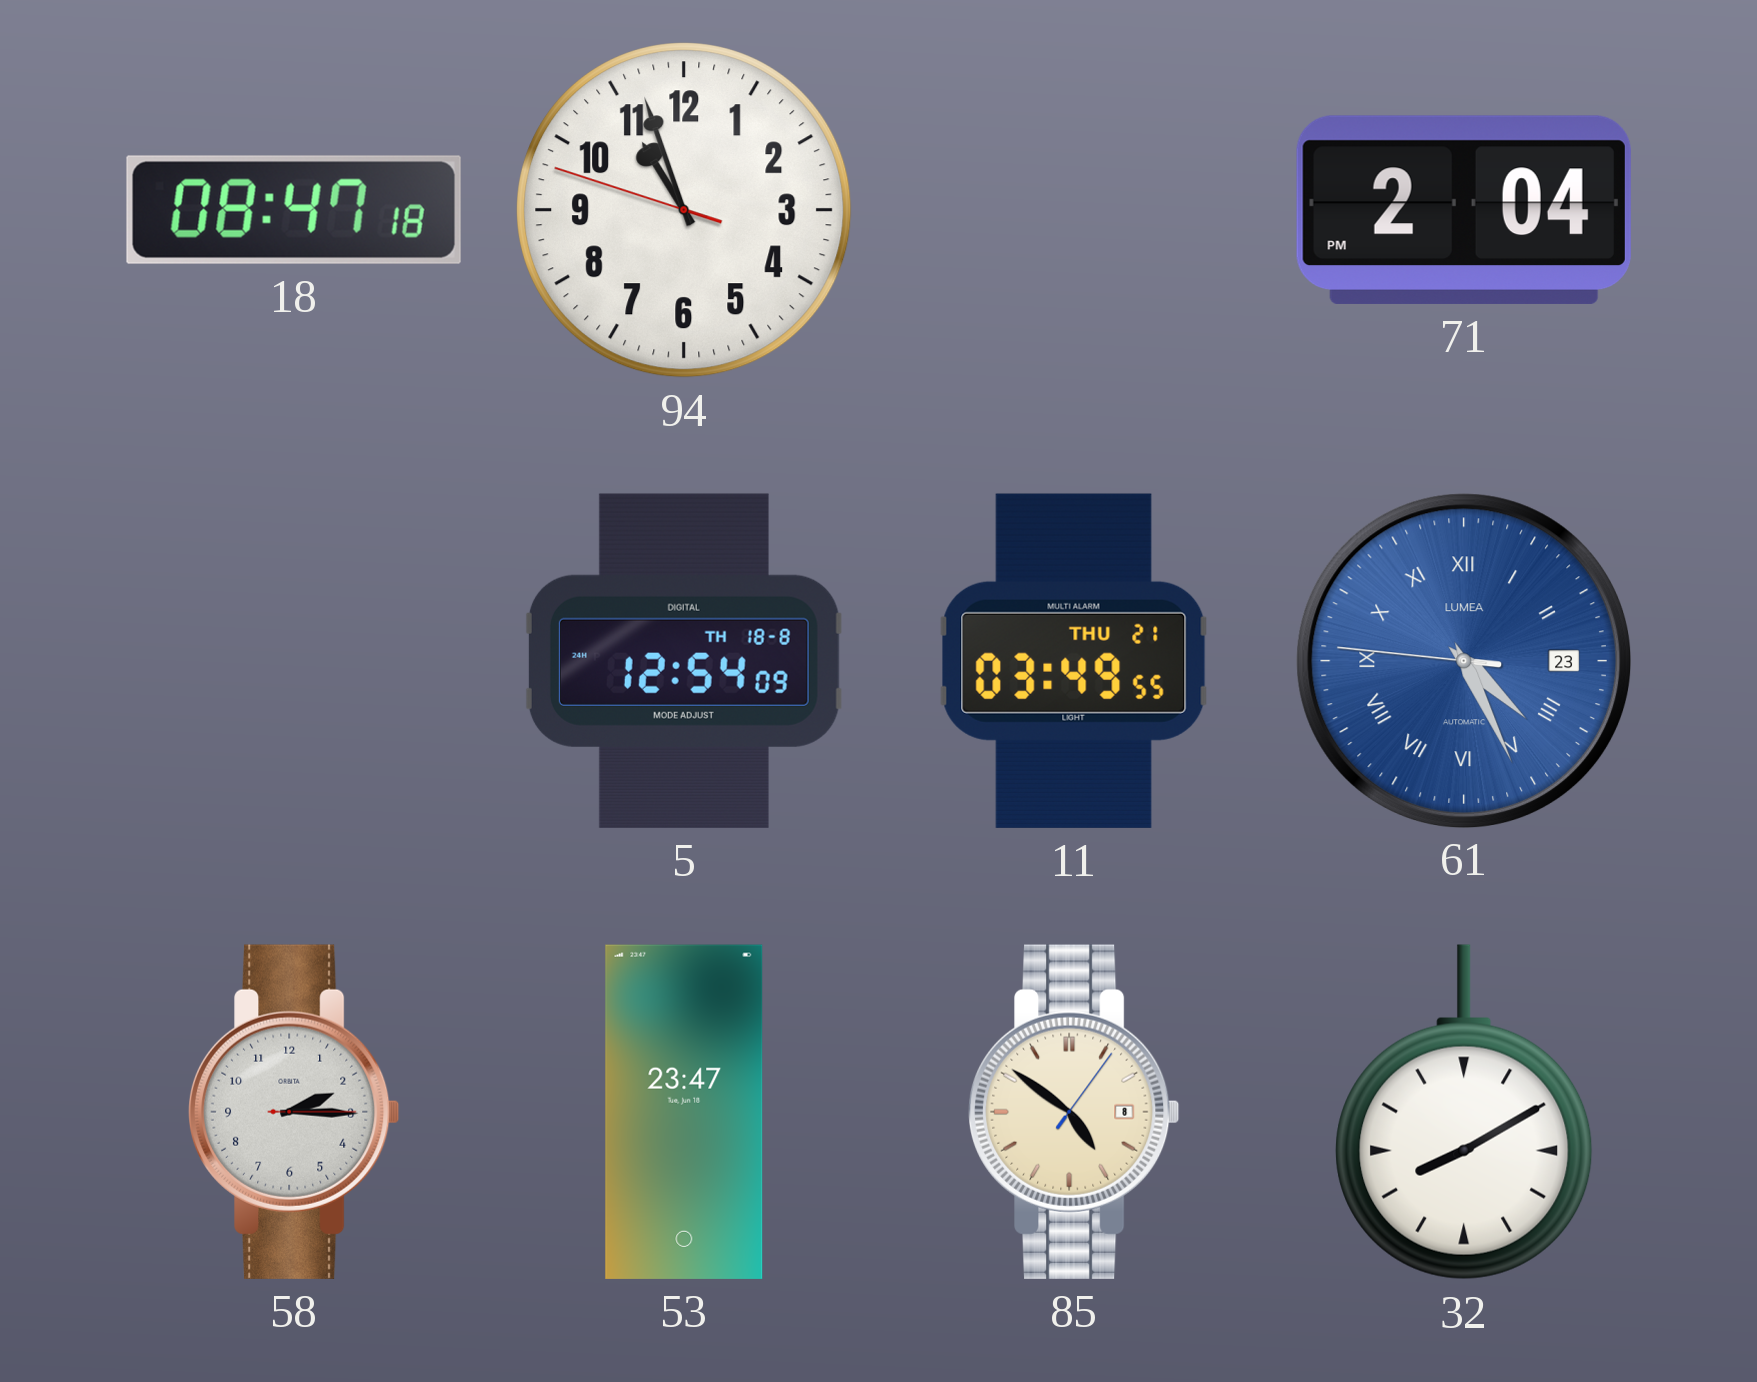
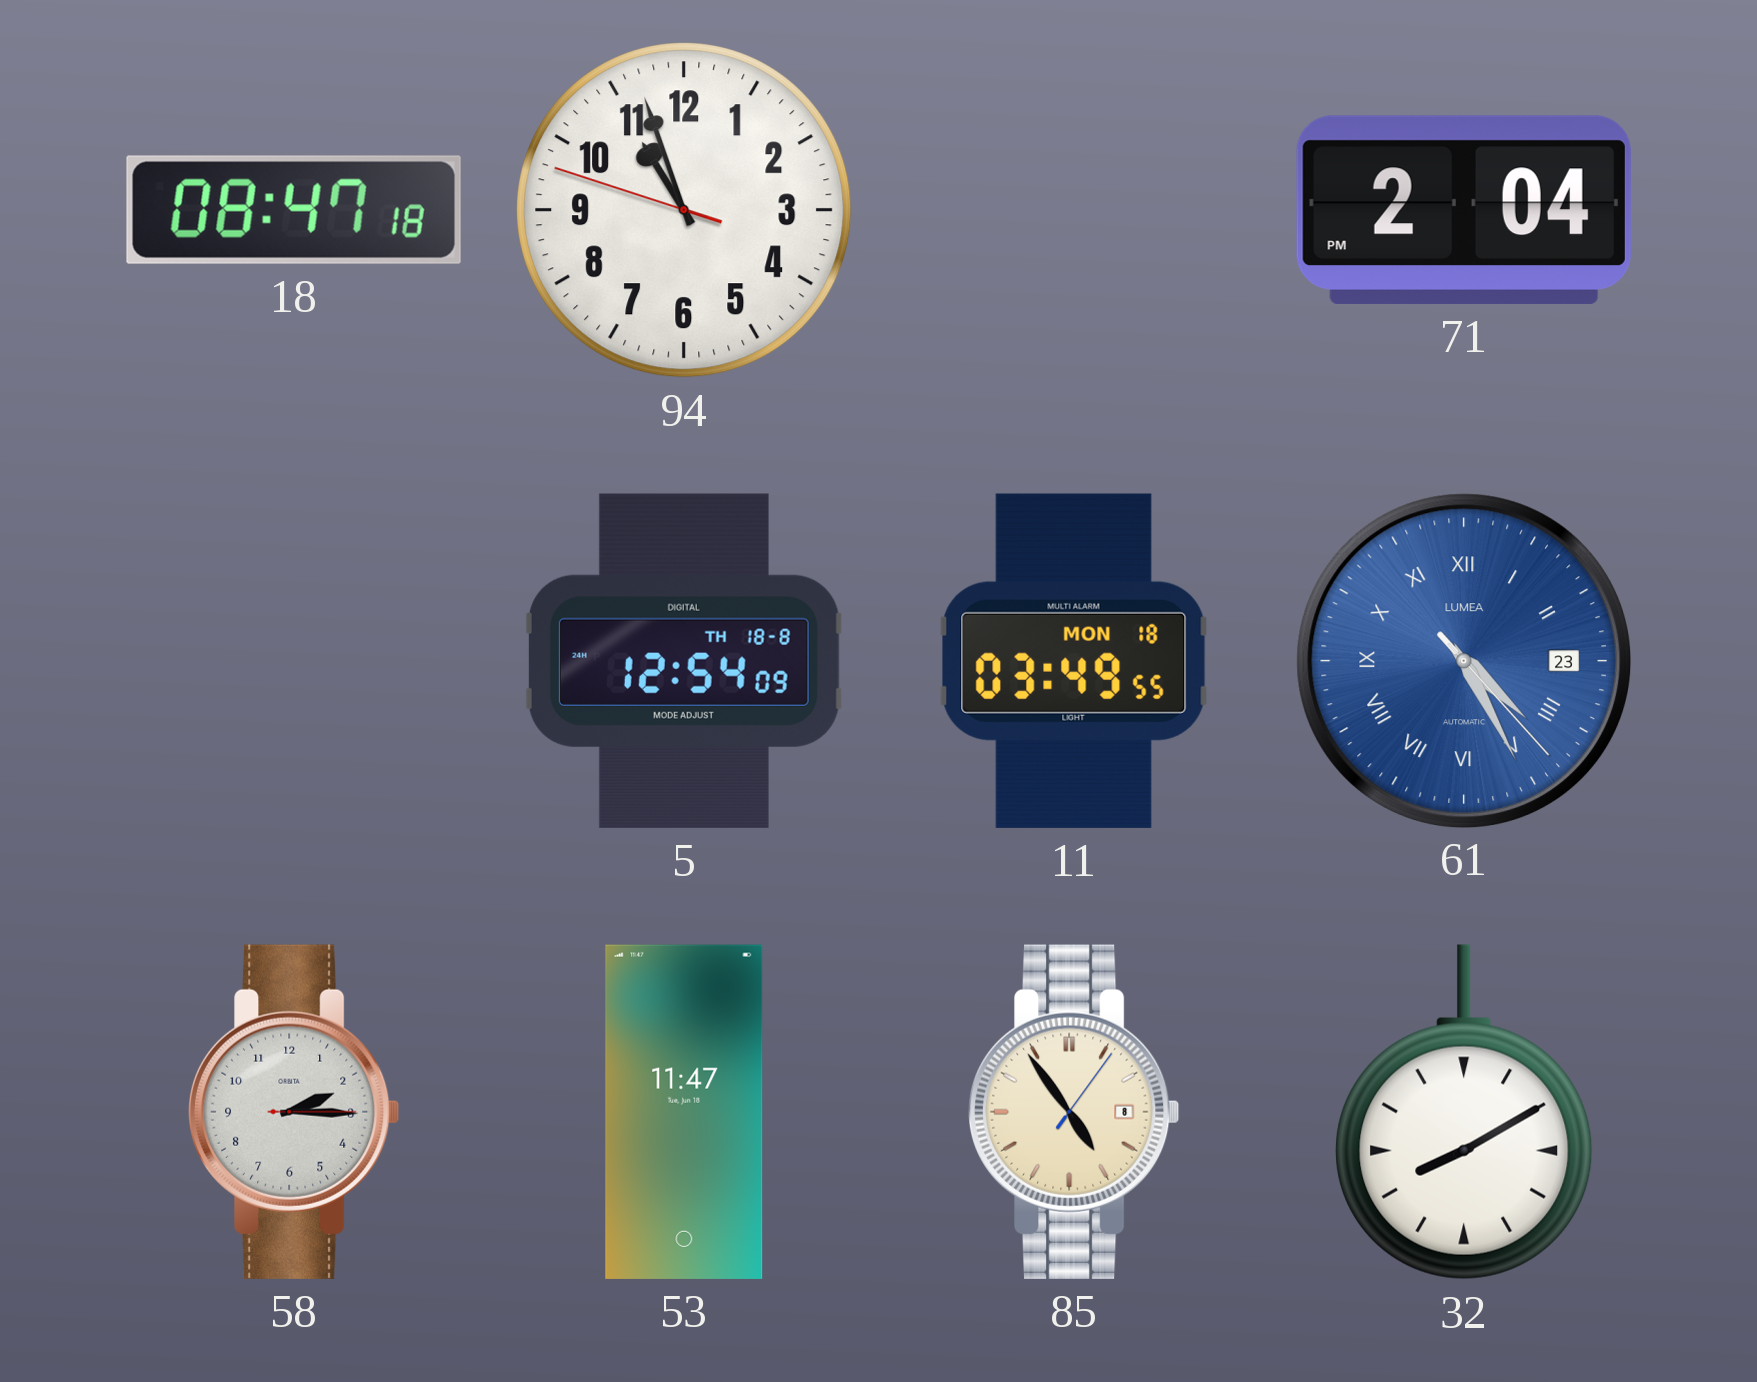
11 date: THU 21 -> MON 18
61: 4:25:46 -> 4:25:23
53: 23:47 -> 11:47
85: 4:51 -> 4:54
